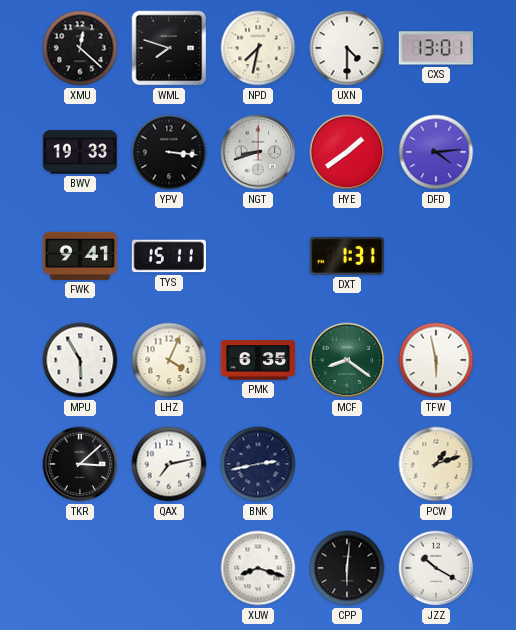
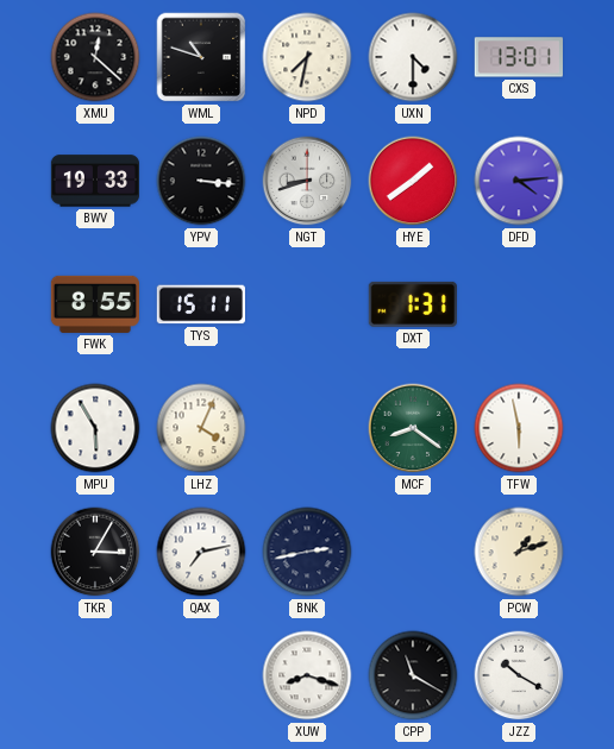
WML: 7:48 -> 10:48
FWK: 9:41 -> 8:55
PMK: 6:35 -> none
TKR: 3:08 -> 3:05
CPP: 6:01 -> 11:20
